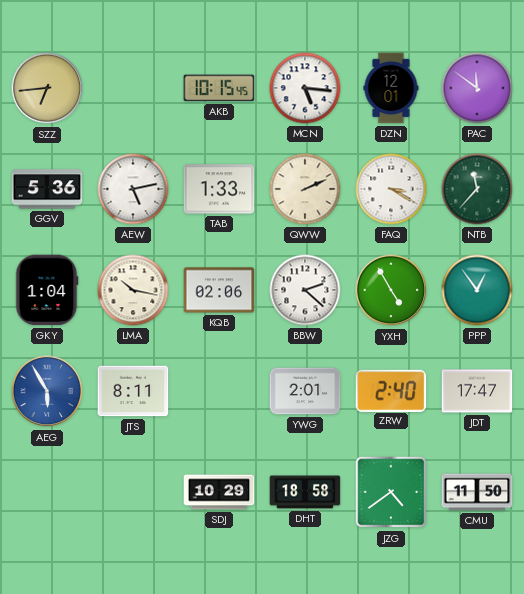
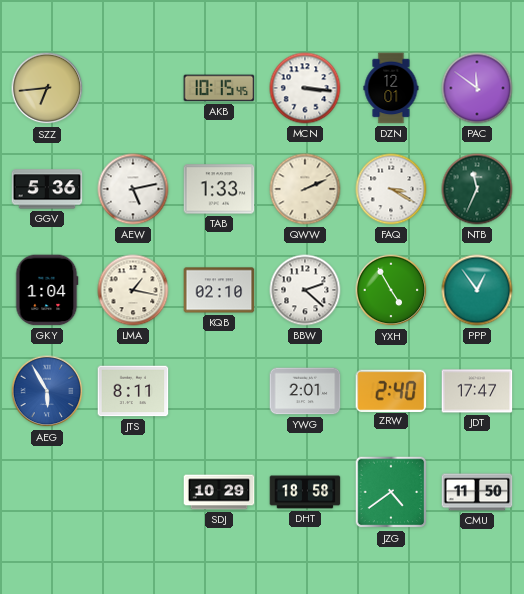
MCN: 5:16 -> 3:16
NTB: 11:37 -> 11:34
LMA: 10:17 -> 1:17
KQB: 02:06 -> 02:10
